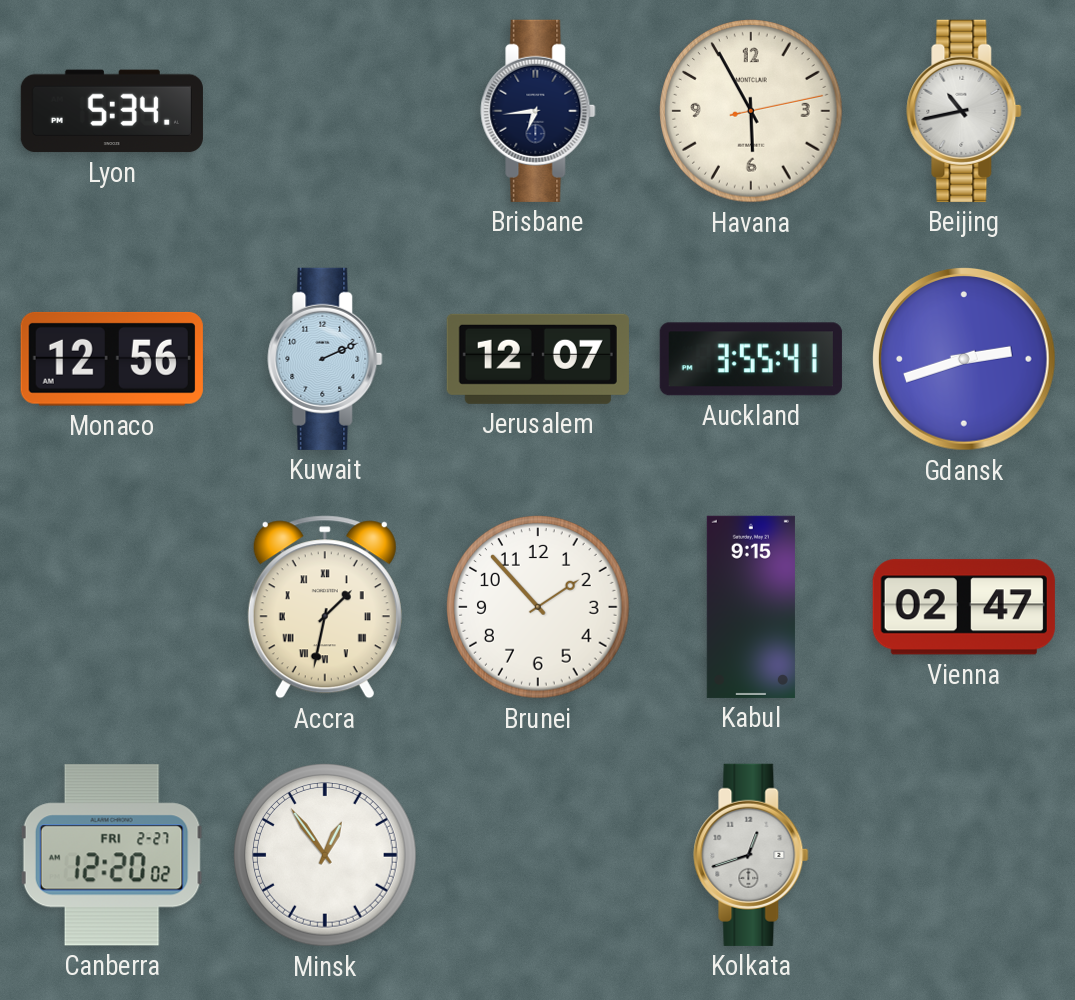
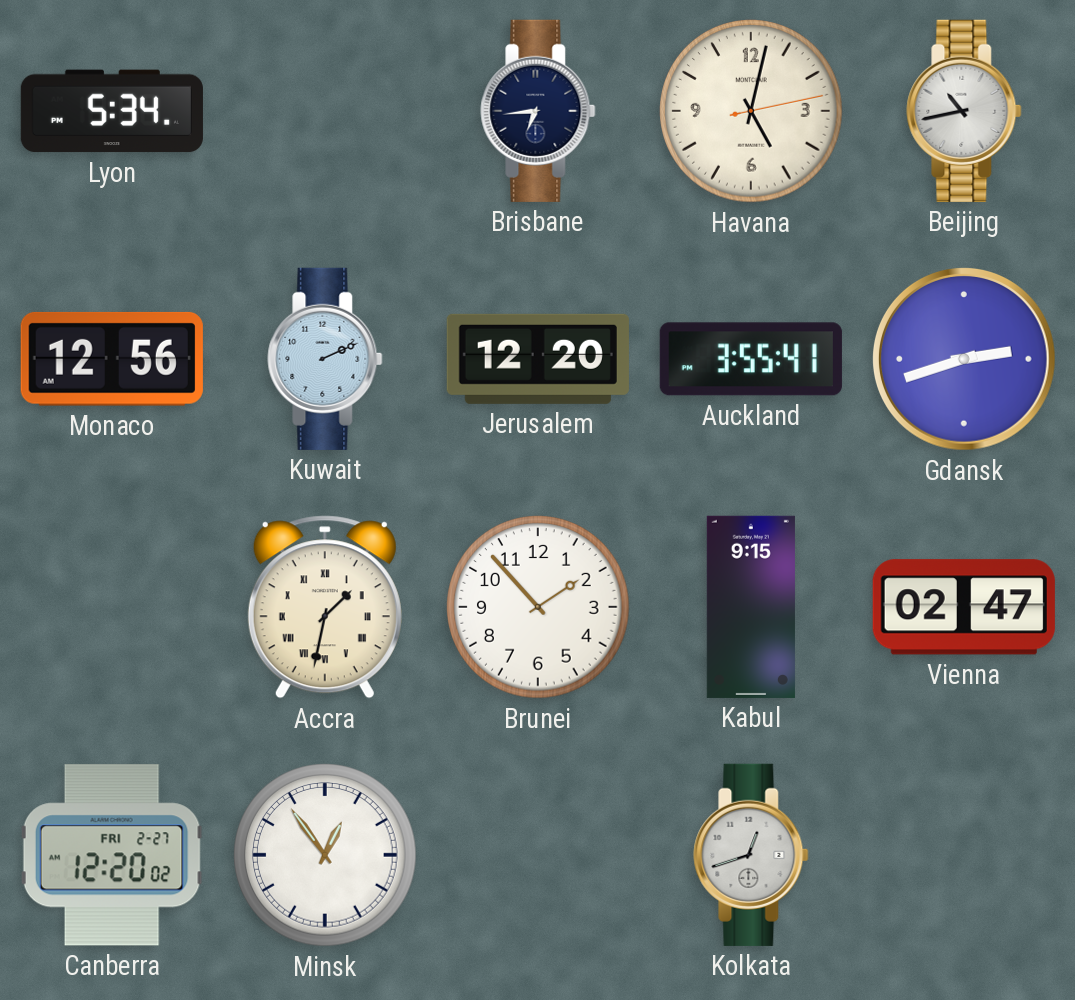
Havana: 5:55 -> 5:02
Jerusalem: 12:07 -> 12:20
